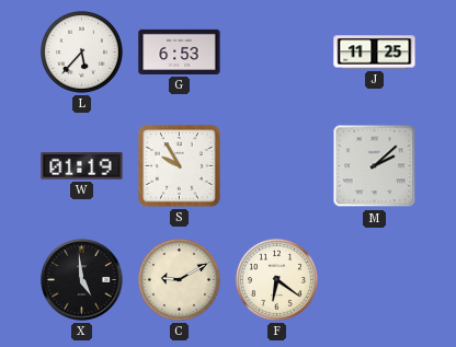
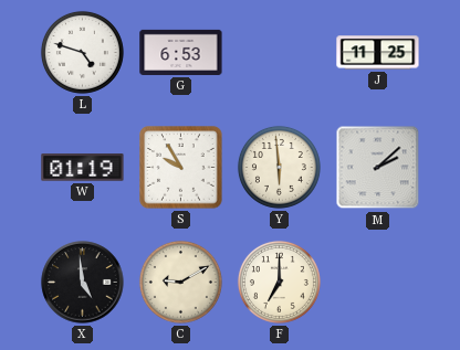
L: 5:37 -> 4:48
Y: none -> 5:59
F: 6:21 -> 7:00
